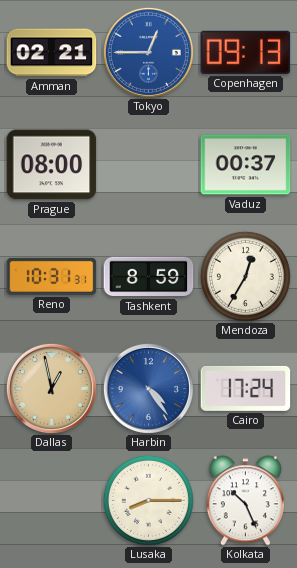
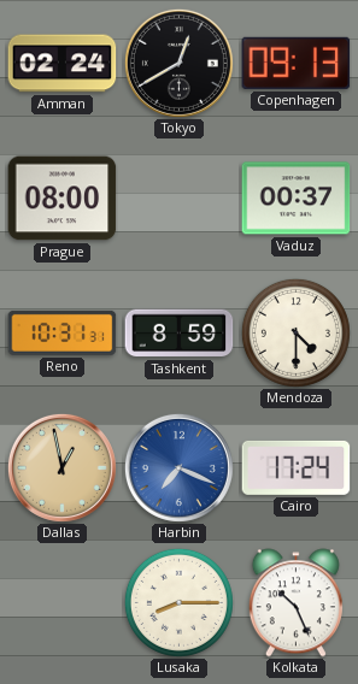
Amman: 02:21 -> 02:24
Tokyo: 12:45 -> 12:40
Tokyo dial: blue -> black
Mendoza: 12:35 -> 4:30
Harbin: 4:24 -> 7:19
